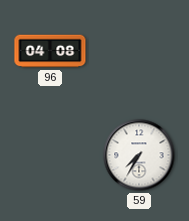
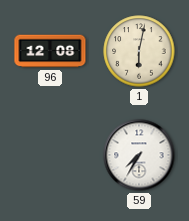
96: 04:08 -> 12:08
1: none -> 6:02
